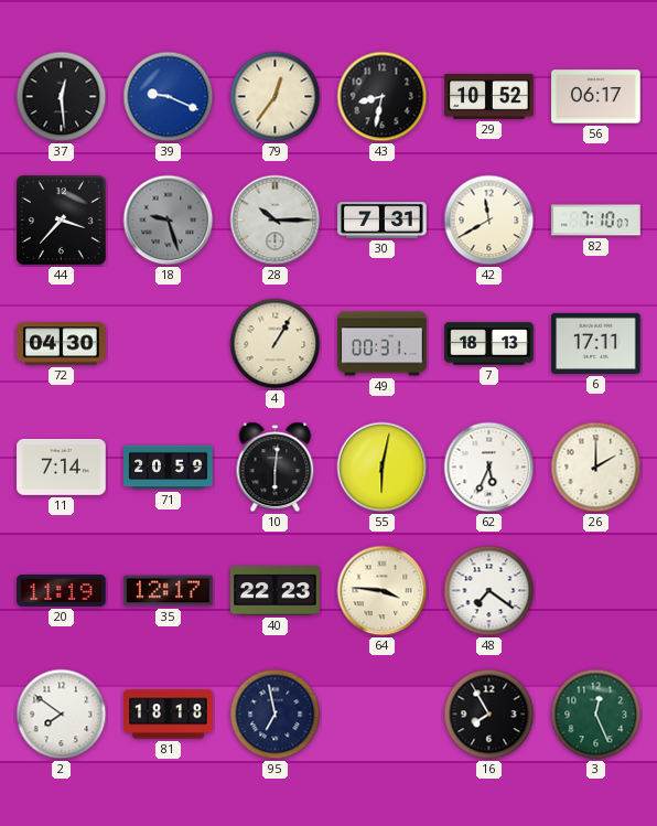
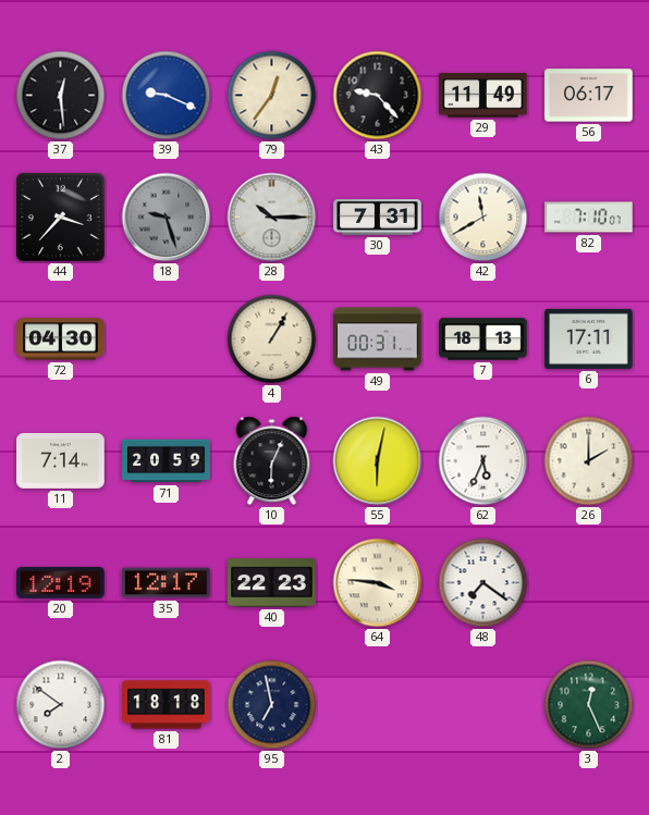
43: 8:32 -> 9:23
29: 10:52 -> 11:49
10: 6:01 -> 6:04
20: 11:19 -> 12:19
16: 7:55 -> none
